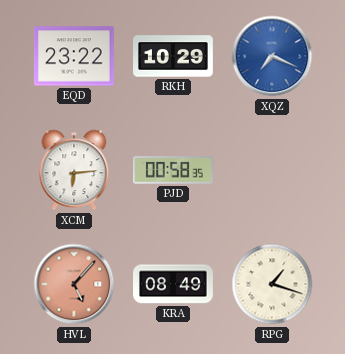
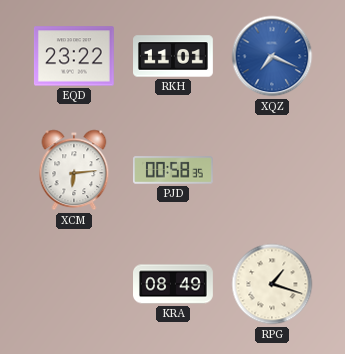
RKH: 10:29 -> 11:01
HVL: 5:07 -> none
